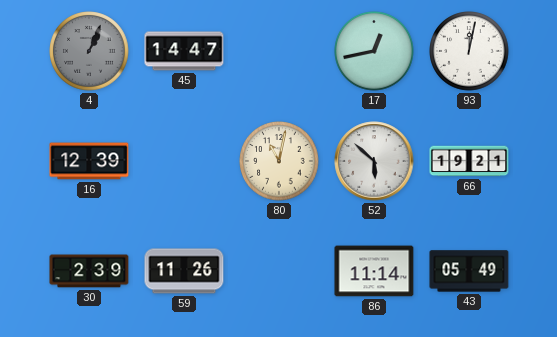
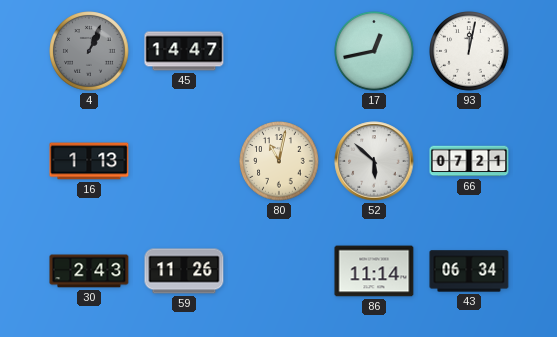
16: 12:39 -> 1:13
66: 19:21 -> 07:21
30: 2:39 -> 2:43
43: 05:49 -> 06:34
